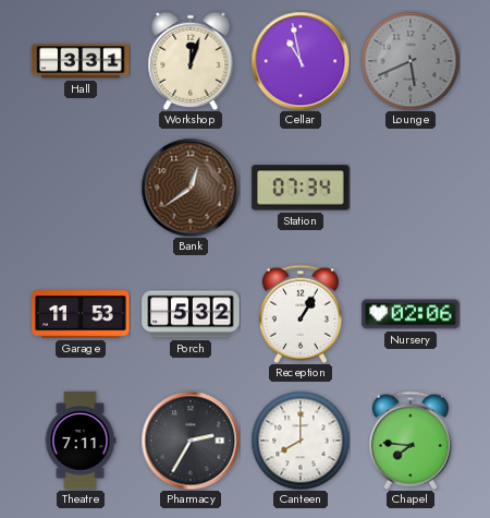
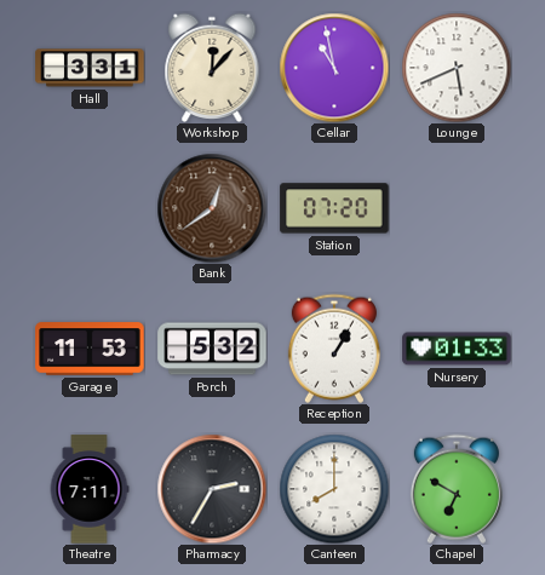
Workshop: 12:03 -> 12:07
Lounge dial: grey -> white
Station: 07:34 -> 07:20
Nursery: 02:06 -> 01:33
Chapel: 7:46 -> 6:50
